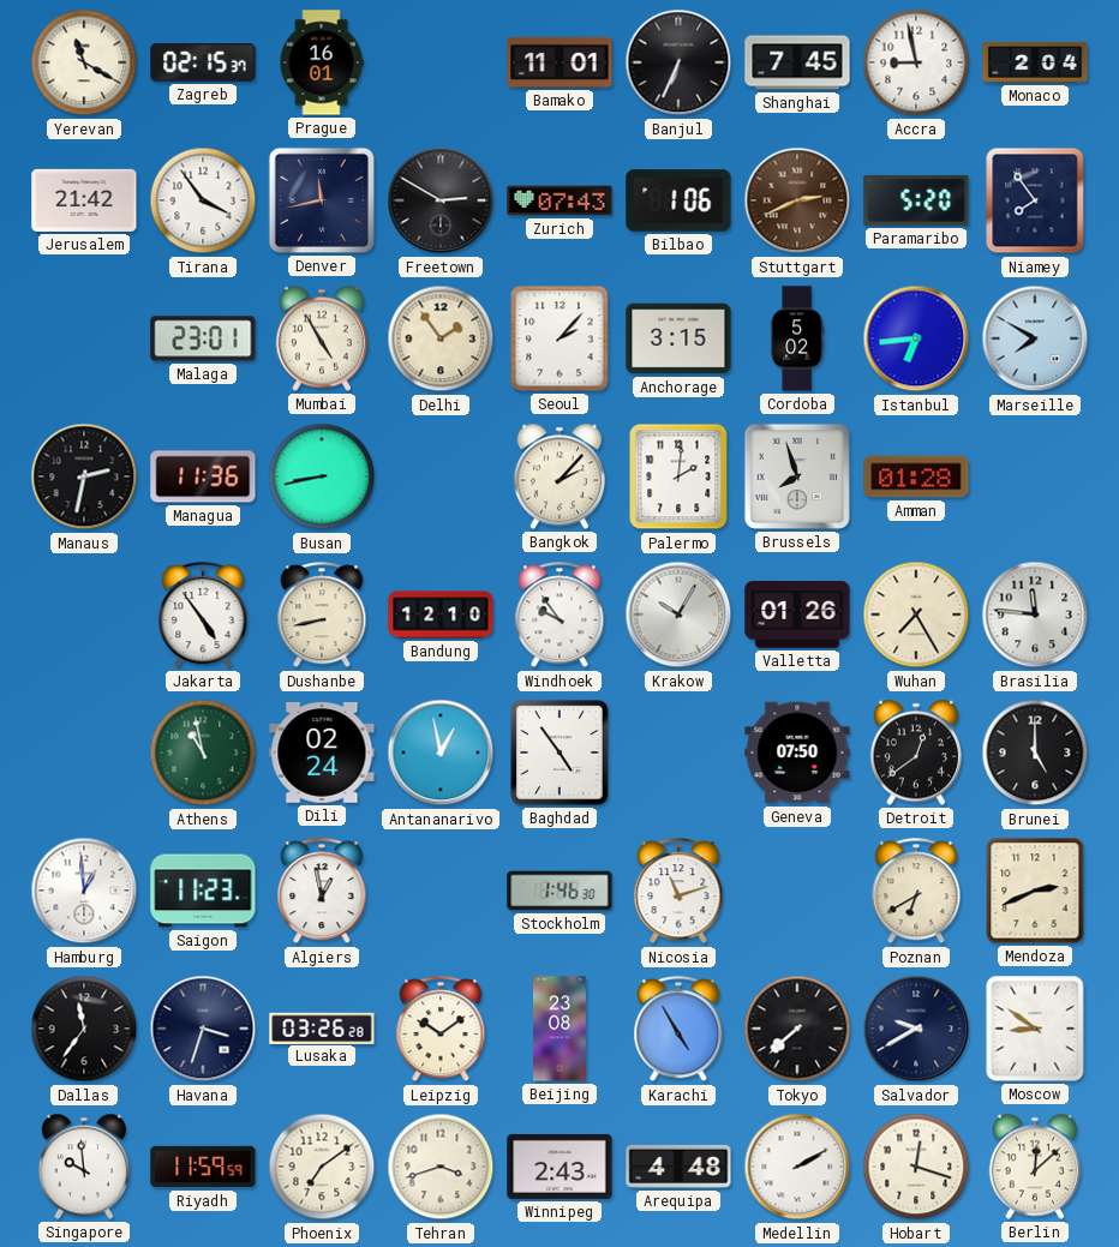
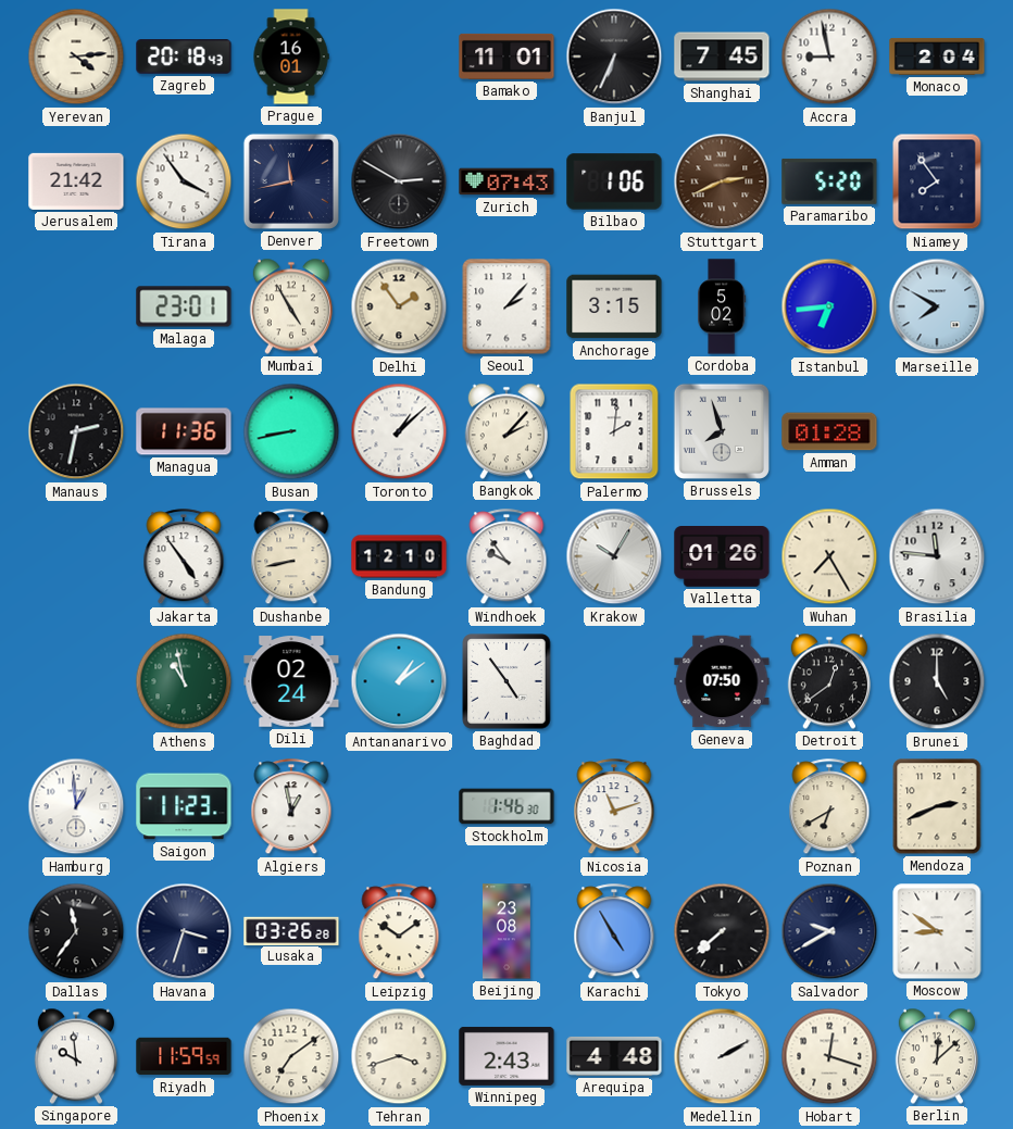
Yerevan: 11:20 -> 4:14
Zagreb: 02:15 -> 20:18
Toronto: none -> 1:08
Antananarivo: 12:58 -> 1:09
